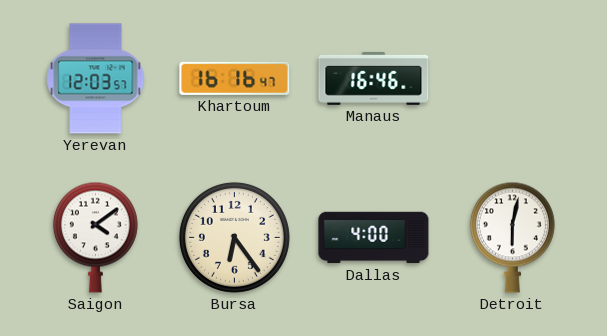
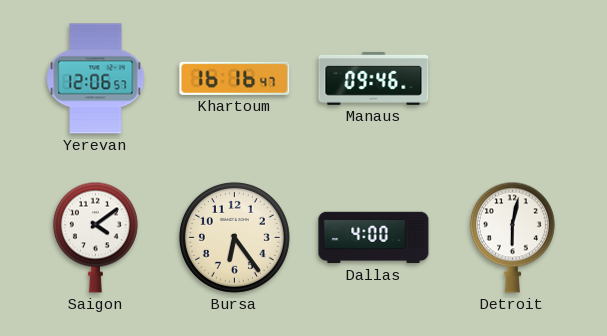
Yerevan: 12:03 -> 12:06
Manaus: 16:46 -> 09:46
